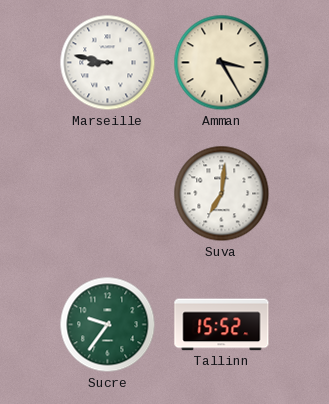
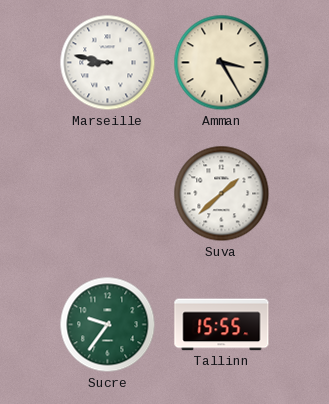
Suva: 7:01 -> 1:38
Tallinn: 15:52 -> 15:55
